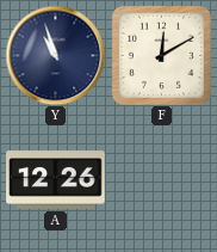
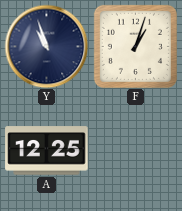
F: 12:10 -> 1:03
A: 12:26 -> 12:25
